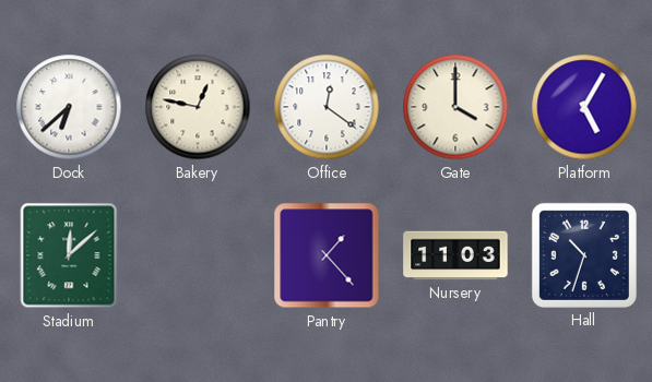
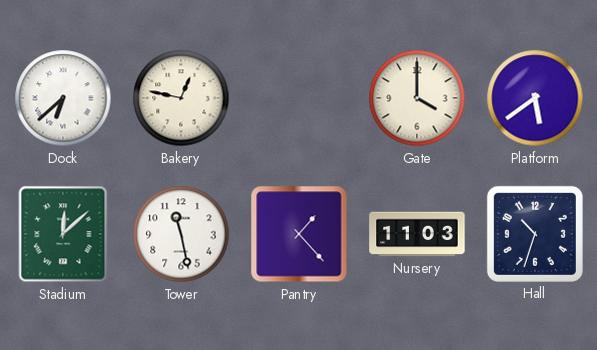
Office: 12:21 -> none
Platform: 5:05 -> 5:39
Tower: none -> 11:28
